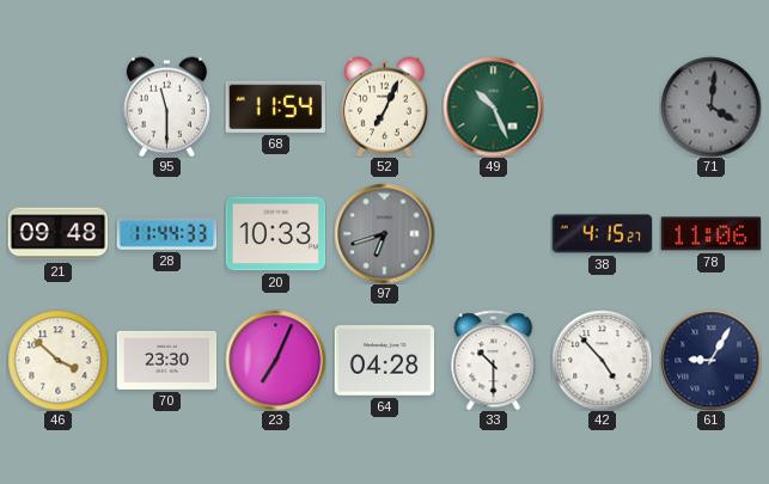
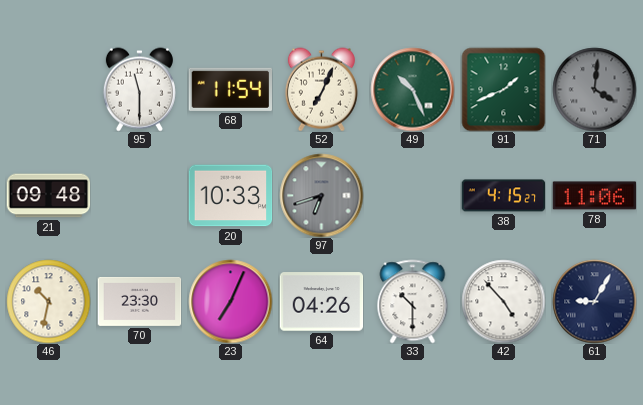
91: none -> 1:41
28: 11:44 -> none
46: 3:52 -> 10:32
64: 04:28 -> 04:26
